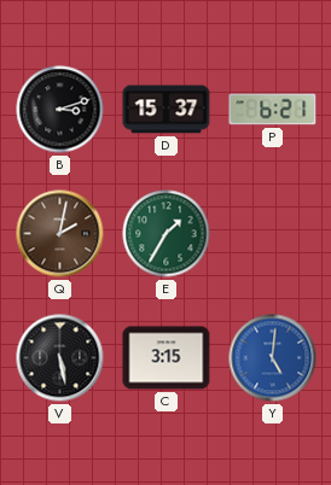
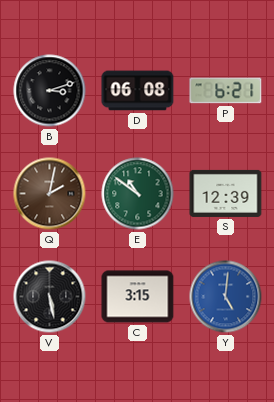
D: 15:37 -> 06:08
E: 1:35 -> 10:51
S: none -> 12:39
